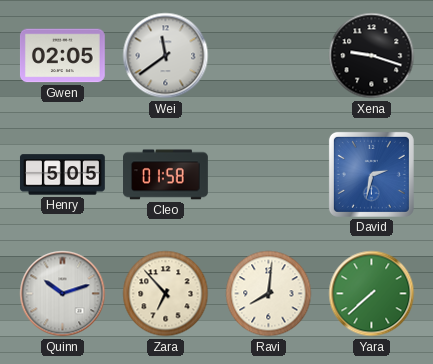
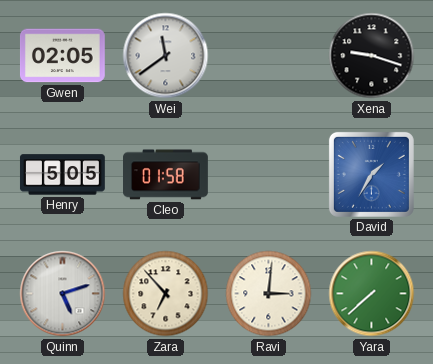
David: 2:32 -> 1:35
Quinn: 10:12 -> 5:12
Ravi: 8:01 -> 3:01
